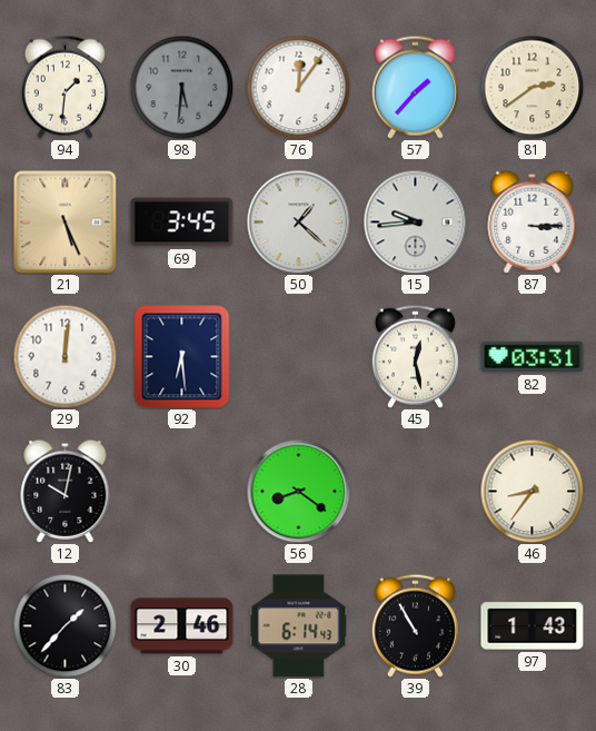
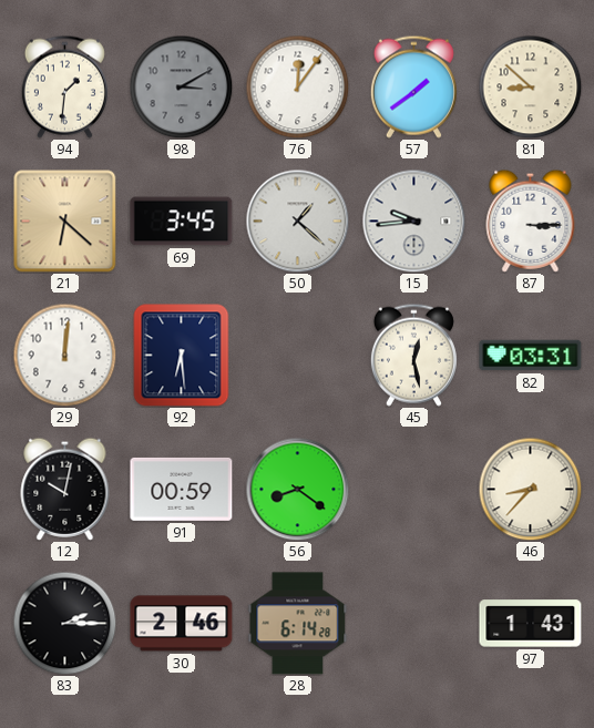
98: 5:31 -> 3:10
57: 1:37 -> 1:39
81: 2:39 -> 8:52
21: 5:26 -> 6:22
91: none -> 00:59
46: 8:36 -> 8:37
83: 1:37 -> 2:15
28: 6:14:43 -> 6:14:28
39: 10:55 -> none
